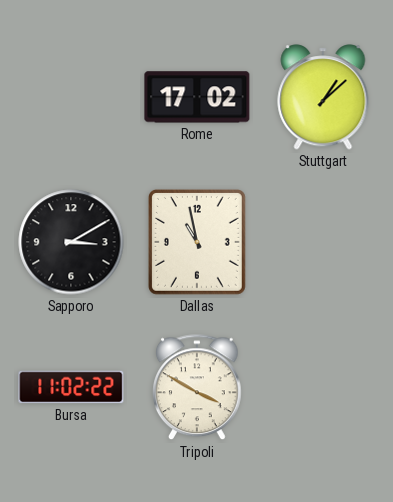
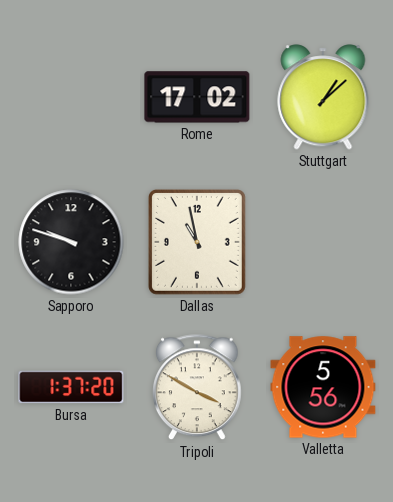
Sapporo: 3:10 -> 9:48
Bursa: 11:02 -> 1:37
Valletta: none -> 5:56
